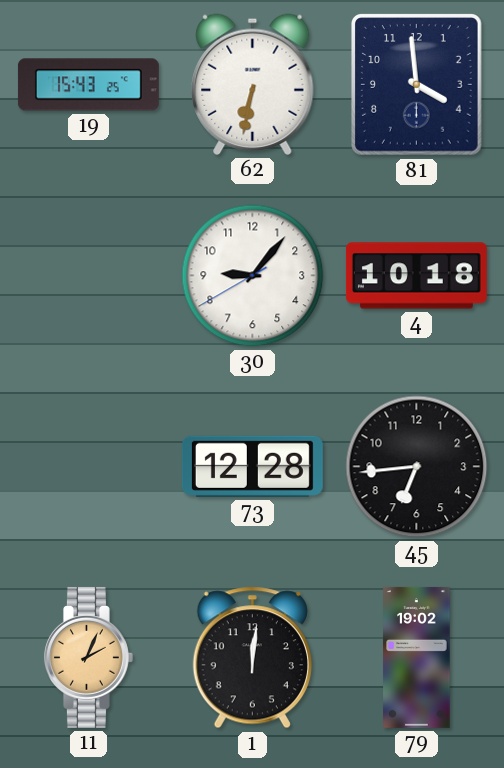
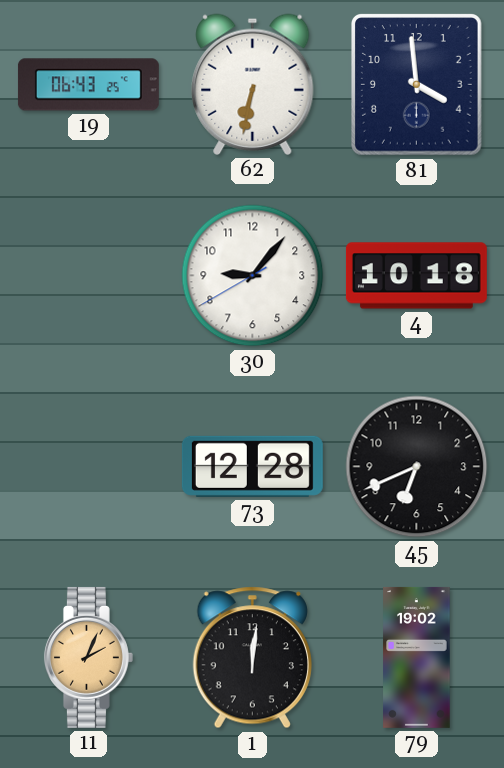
19: 15:43 -> 06:43
45: 6:44 -> 6:41
